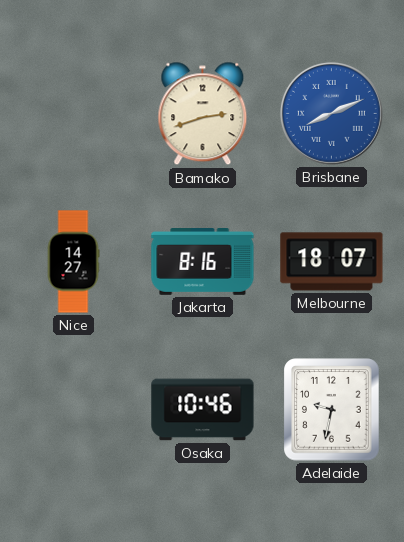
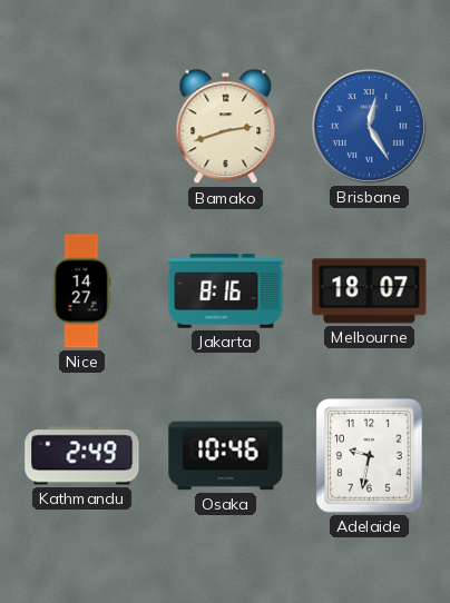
Brisbane: 8:11 -> 12:25
Kathmandu: none -> 2:49
